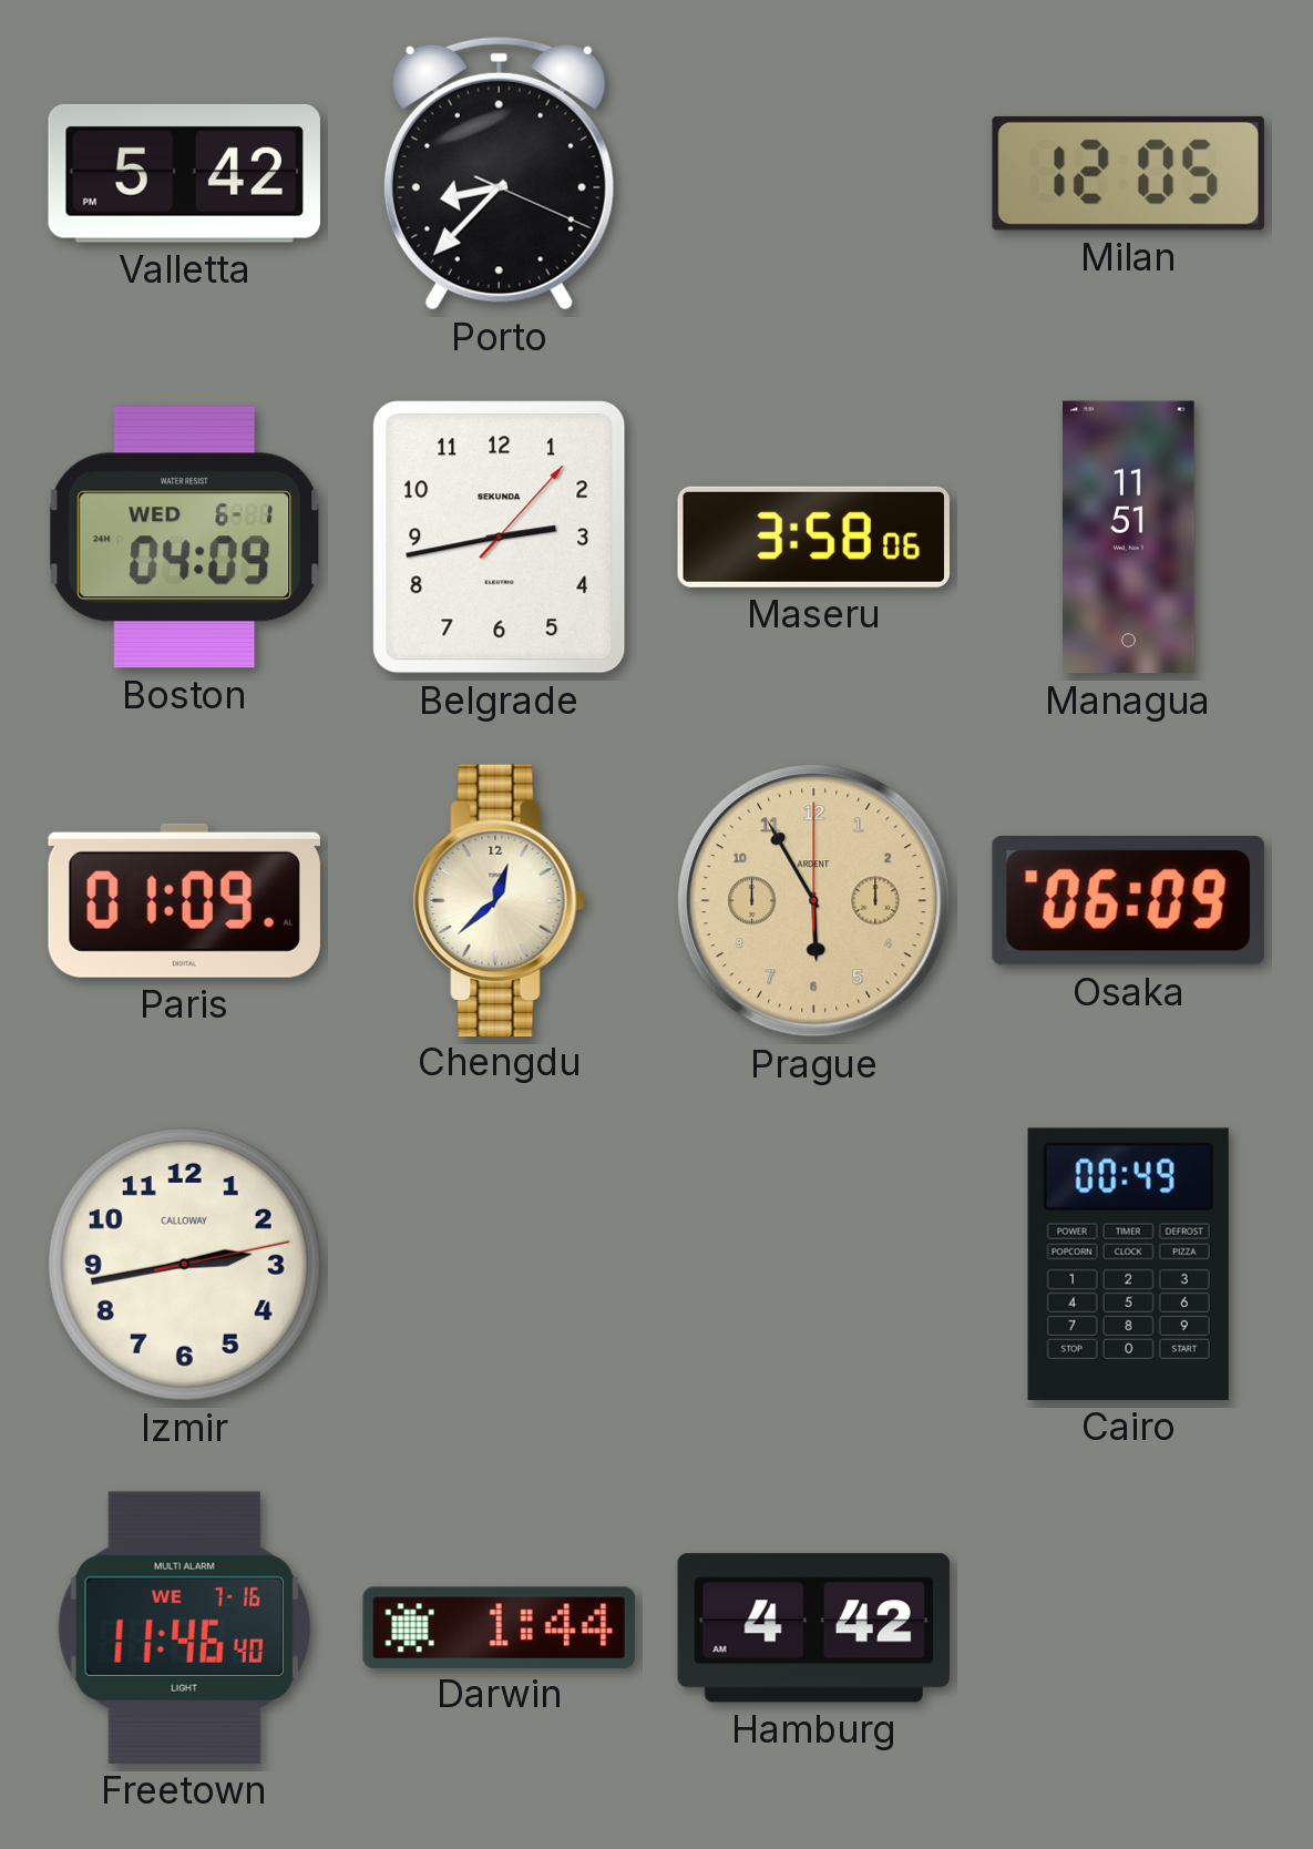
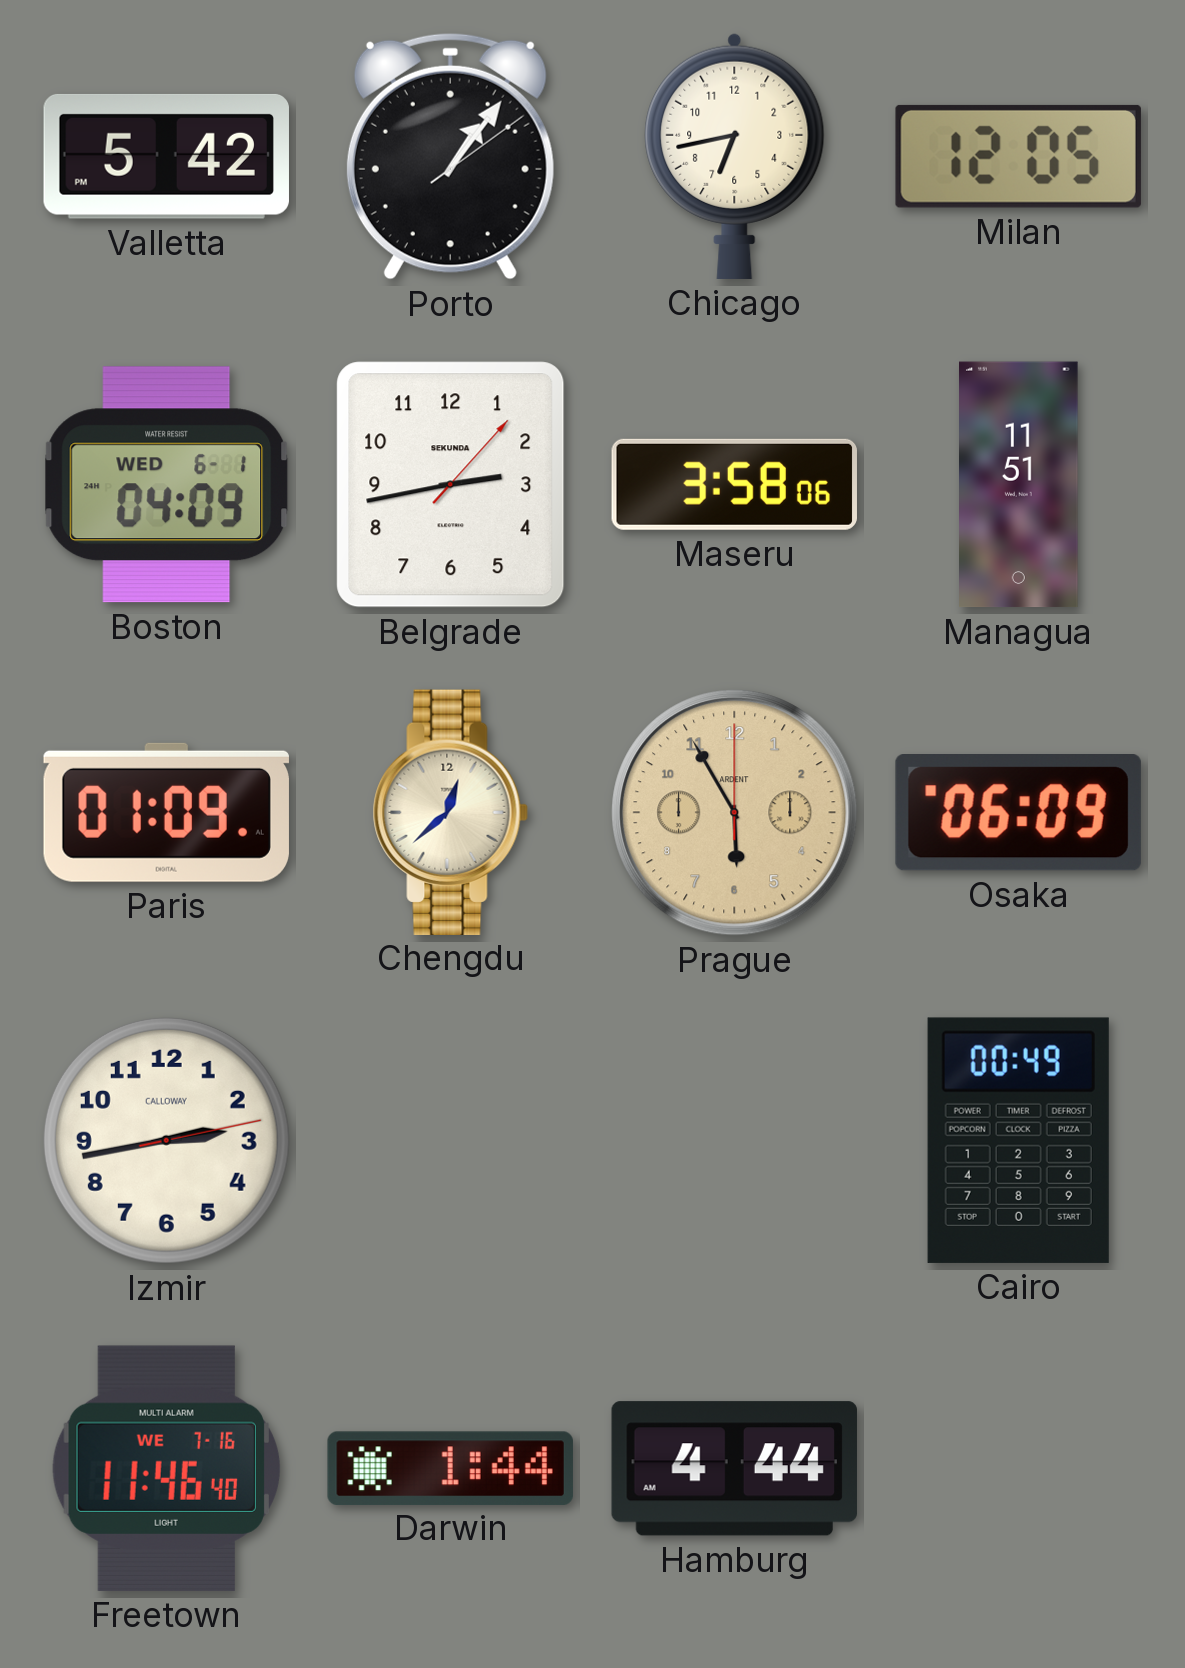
Porto: 8:37 -> 1:06
Chicago: none -> 6:43
Hamburg: 4:42 -> 4:44
